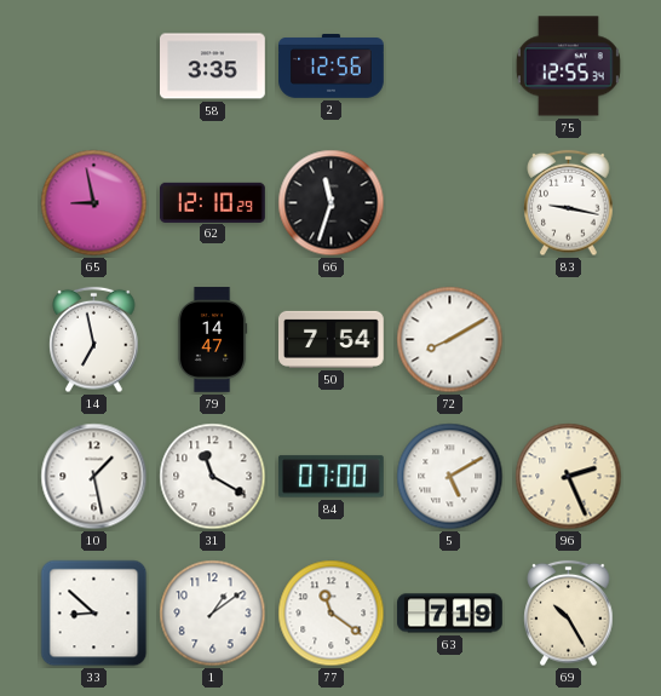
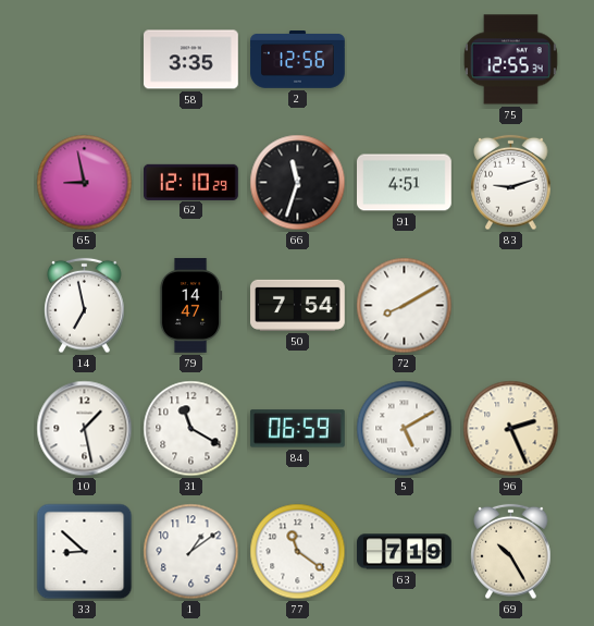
91: none -> 4:51
83: 9:17 -> 9:12
84: 07:00 -> 06:59
